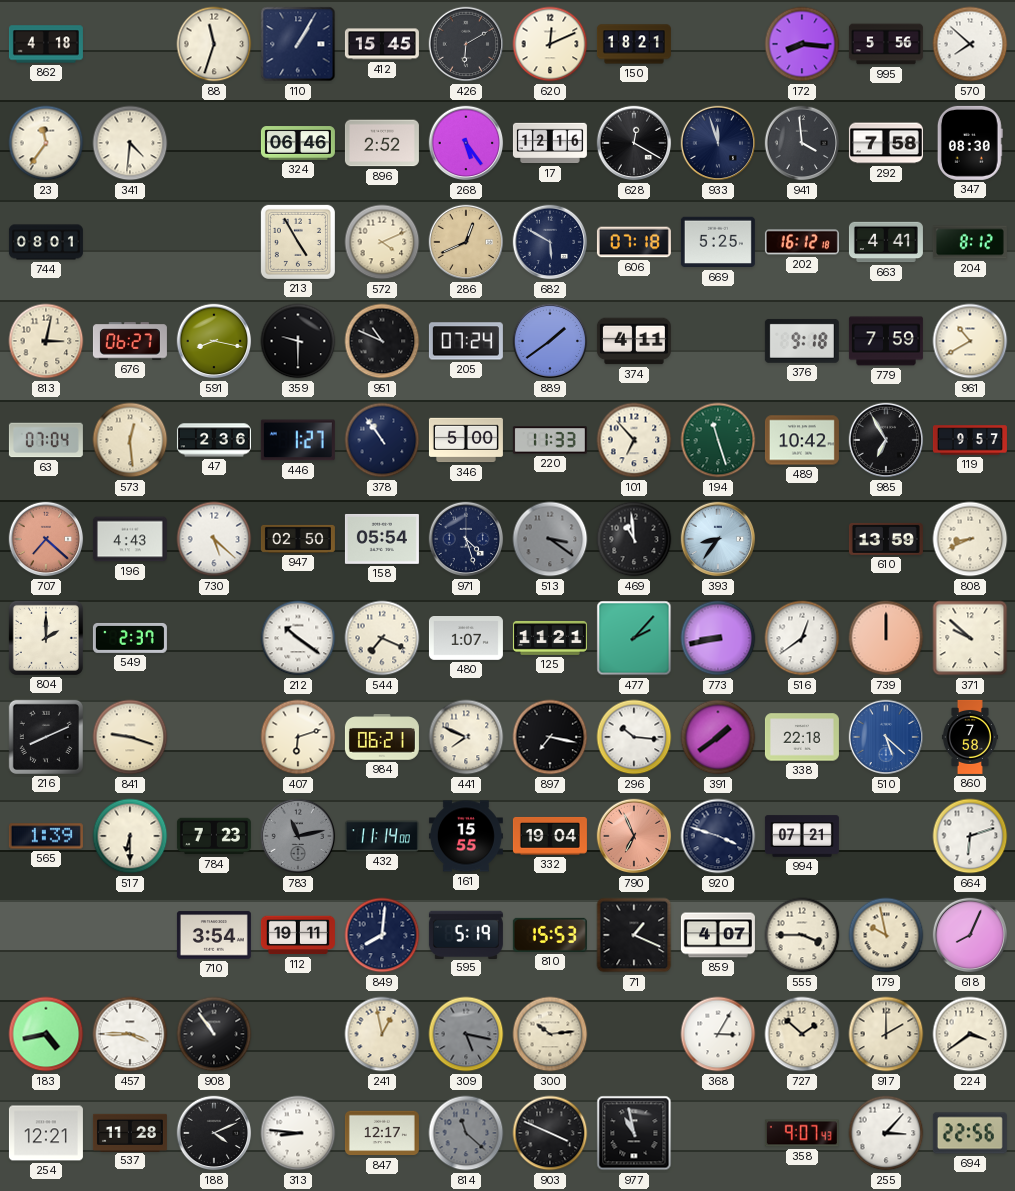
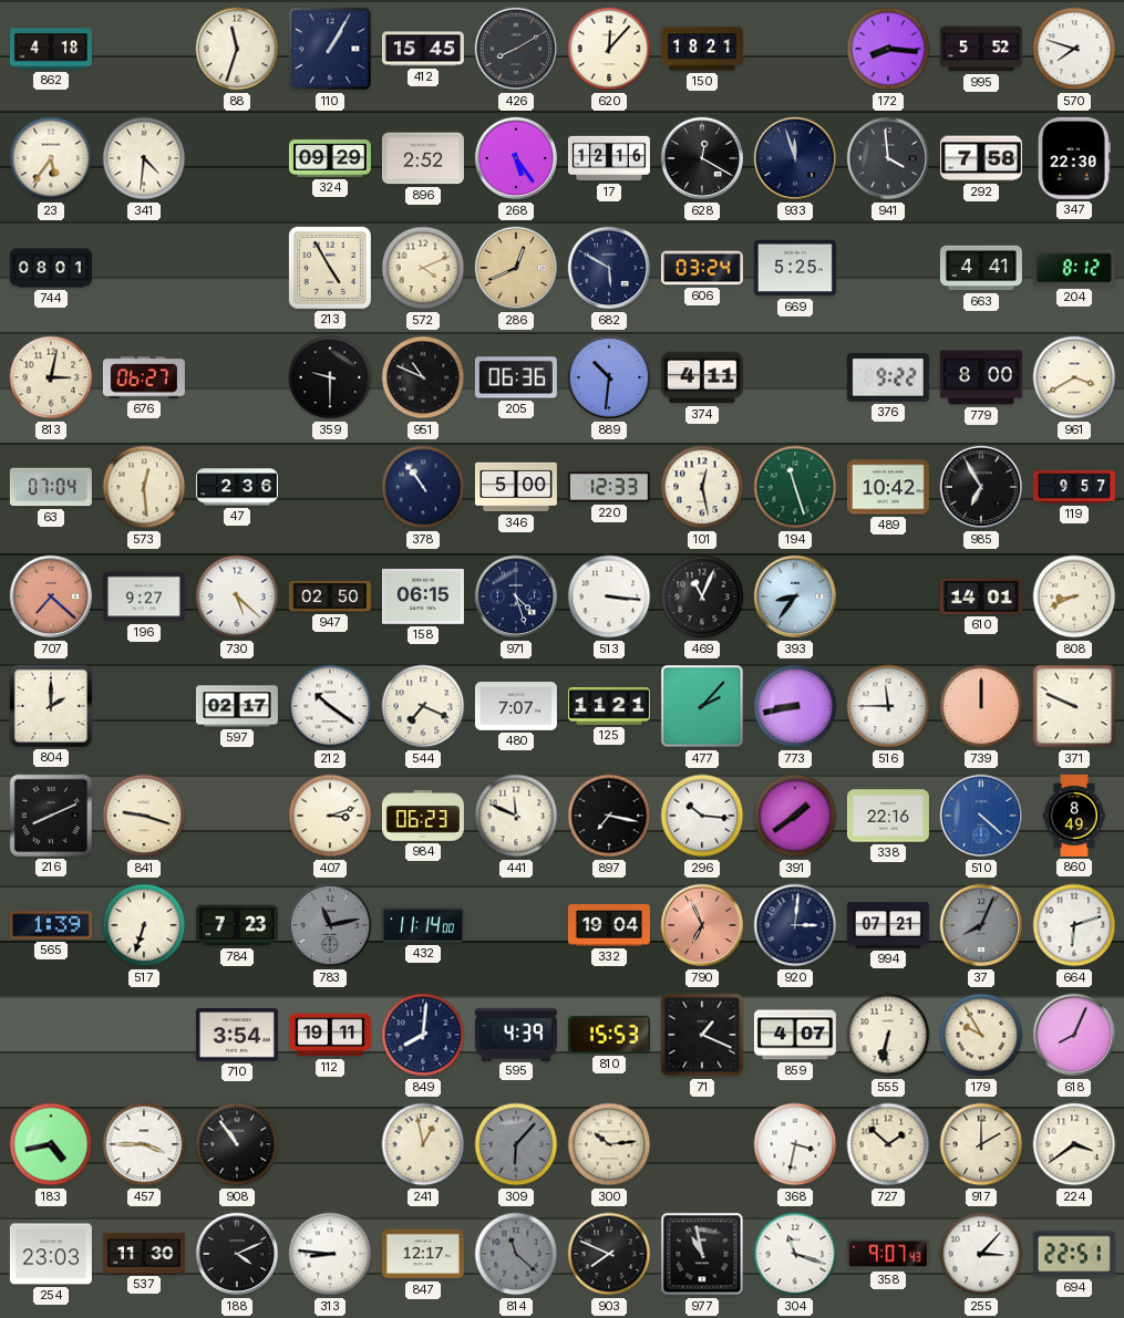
426: 6:10 -> 8:10
620: 12:11 -> 12:07
995: 5:56 -> 5:52
570: 7:52 -> 7:48
23: 11:36 -> 5:36
324: 06:46 -> 09:29
347: 08:30 -> 22:30
606: 07:18 -> 03:24
202: 16:12 -> none
591: 8:17 -> none
205: 07:24 -> 06:36
889: 1:39 -> 10:31
376: 9:18 -> 9:22
779: 7:59 -> 8:00
961: 10:40 -> 3:40
446: 1:27 -> none
220: 11:33 -> 12:33
101: 6:53 -> 12:28
196: 4:43 -> 9:27
158: 05:54 -> 06:15
513: 3:21 -> 3:16
513 dial: grey -> white
469: 10:59 -> 11:04
610: 13:59 -> 14:01
549: 2:37 -> none
597: none -> 02:17
480: 1:07 -> 7:07
516: 12:39 -> 11:45
371: 9:52 -> 9:49
407: 6:12 -> 3:12
984: 06:21 -> 06:23
441: 7:49 -> 11:49
338: 22:18 -> 22:16
510: 5:22 -> 4:22
860: 7:58 -> 8:49
517: 6:30 -> 6:33
161: 15:55 -> none
920: 3:48 -> 3:01
37: none -> 8:04
595: 5:19 -> 4:39
555: 3:45 -> 6:32
179: 9:58 -> 9:55
309: 5:17 -> 6:07
368: 3:05 -> 3:32
254: 12:21 -> 23:03
537: 11:28 -> 11:30
903: 3:49 -> 7:49
304: none -> 11:18
694: 22:56 -> 22:51
